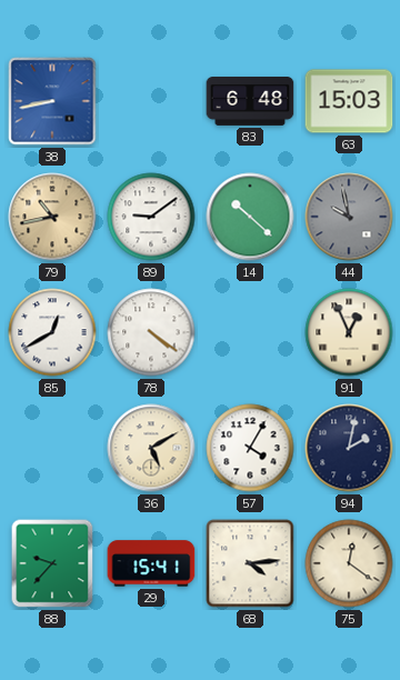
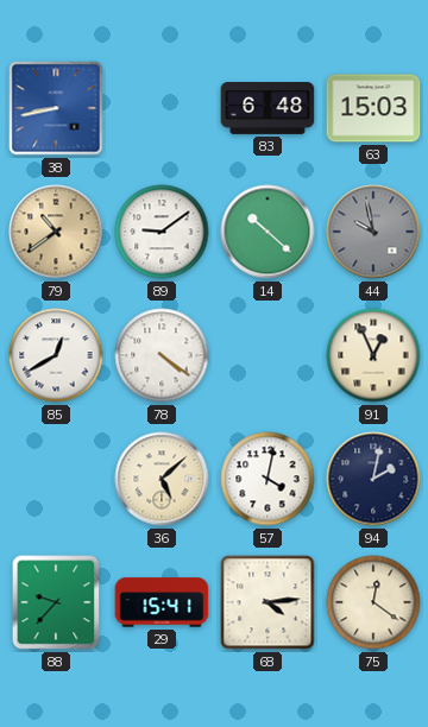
79: 10:43 -> 10:39
36: 5:10 -> 5:08
57: 4:05 -> 4:02
